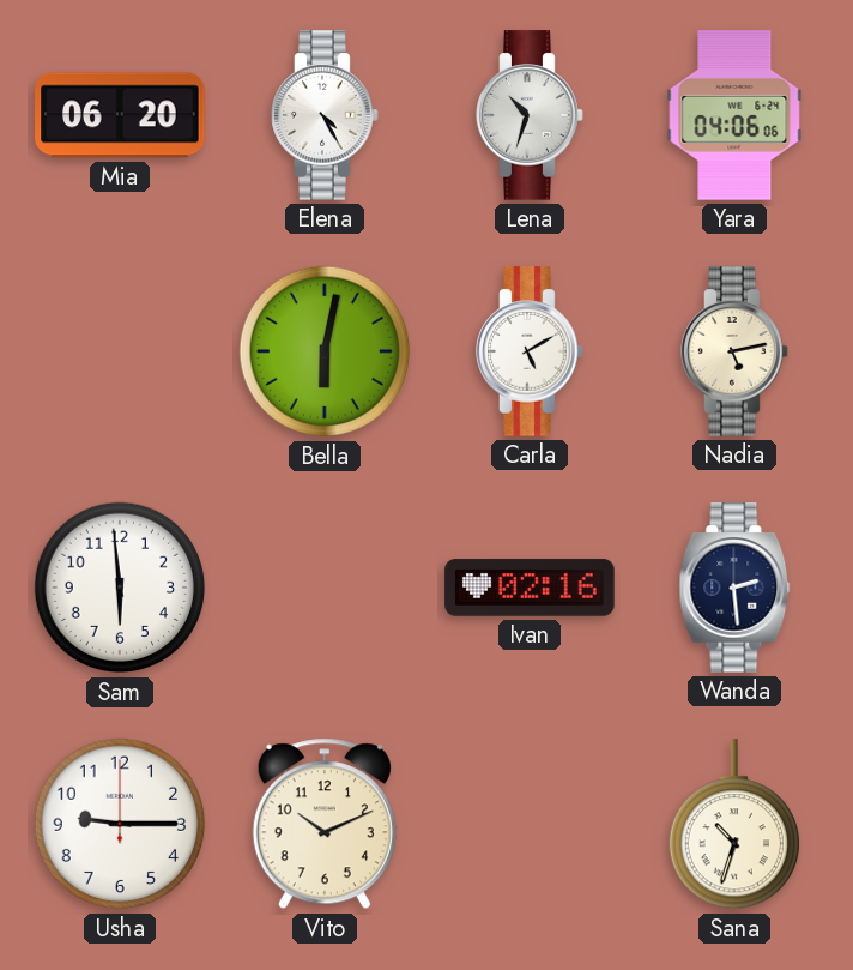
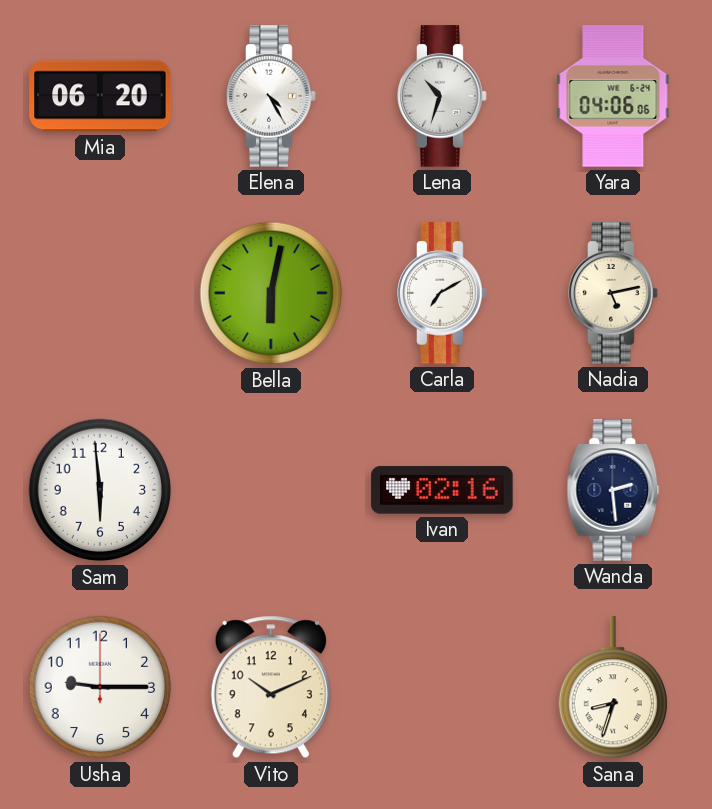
Carla: 5:10 -> 7:10
Sana: 10:33 -> 8:33
